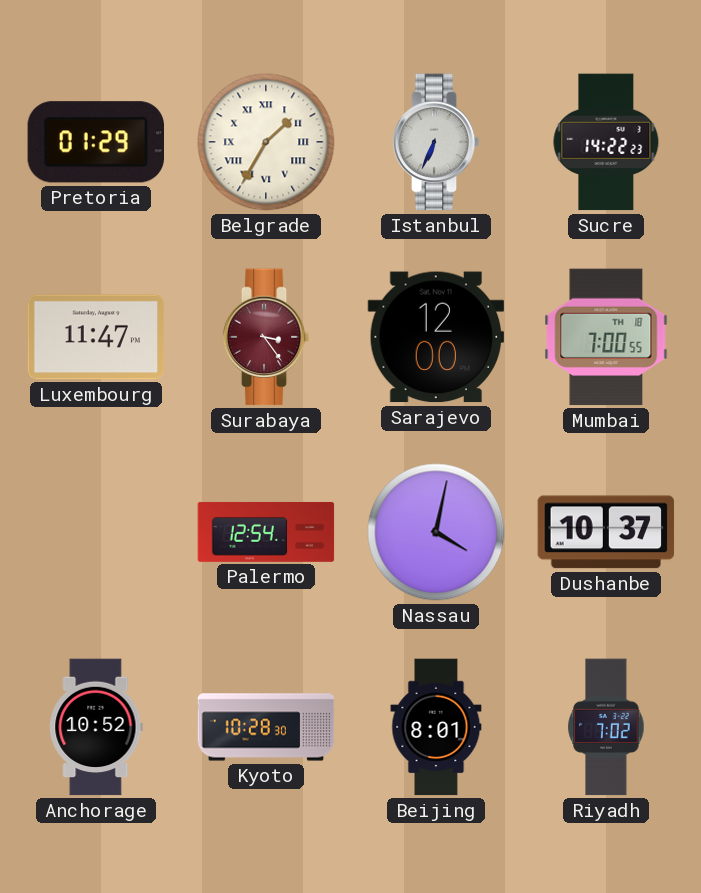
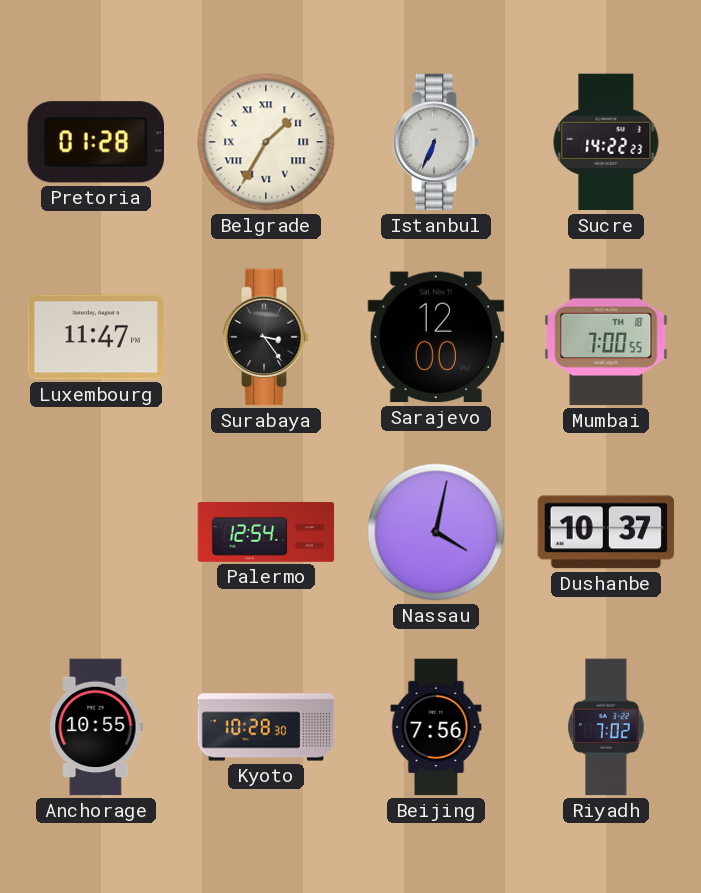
Pretoria: 01:29 -> 01:28
Surabaya dial: burgundy -> black
Anchorage: 10:52 -> 10:55
Beijing: 8:01 -> 7:56
